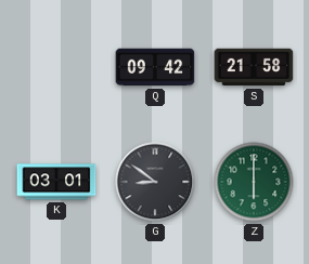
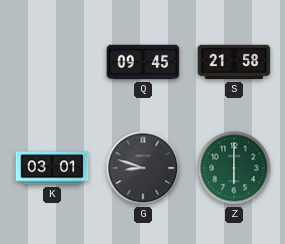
Q: 09:42 -> 09:45
G: 8:51 -> 8:48
